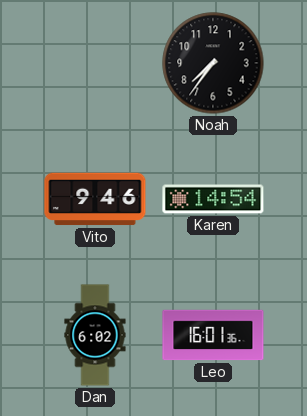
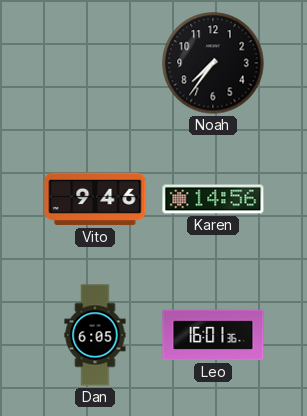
Karen: 14:54 -> 14:56
Dan: 6:02 -> 6:05
